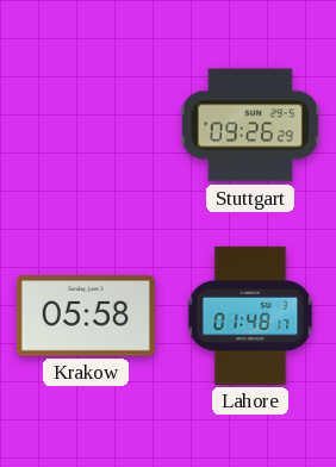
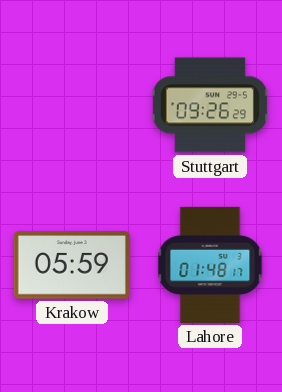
Krakow: 05:58 -> 05:59
